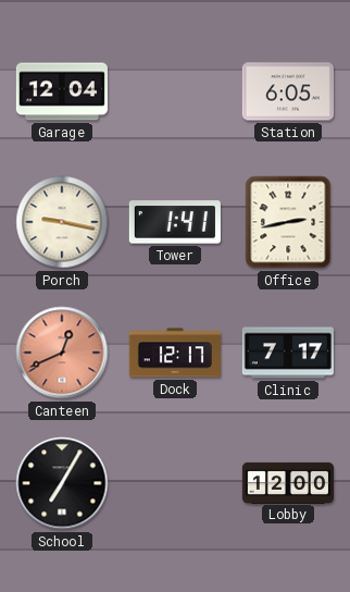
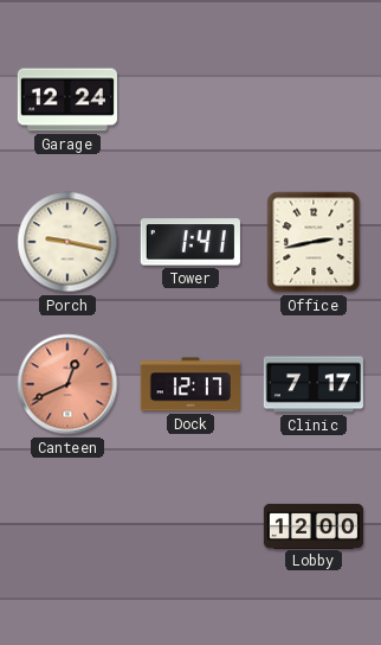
Garage: 12:04 -> 12:24
Station: 6:05 -> none
School: 7:05 -> none
